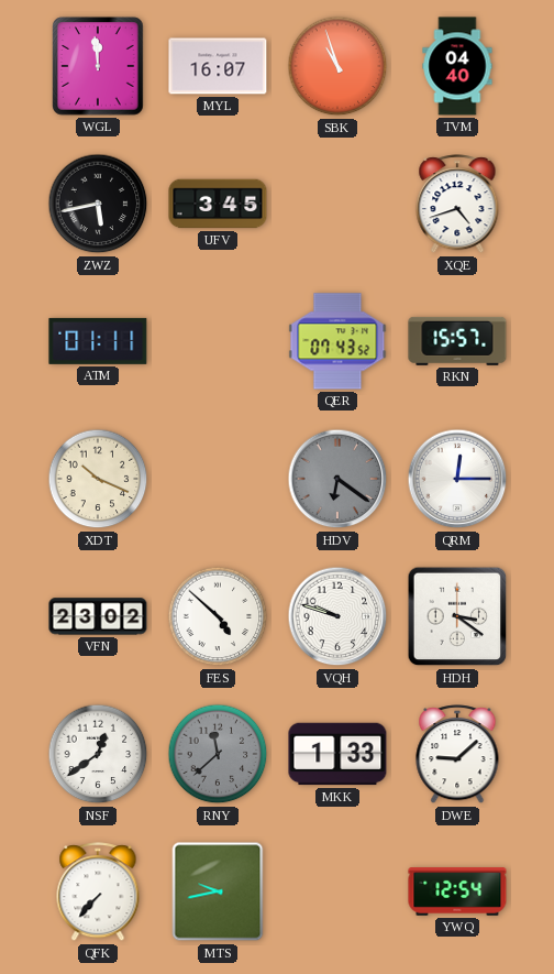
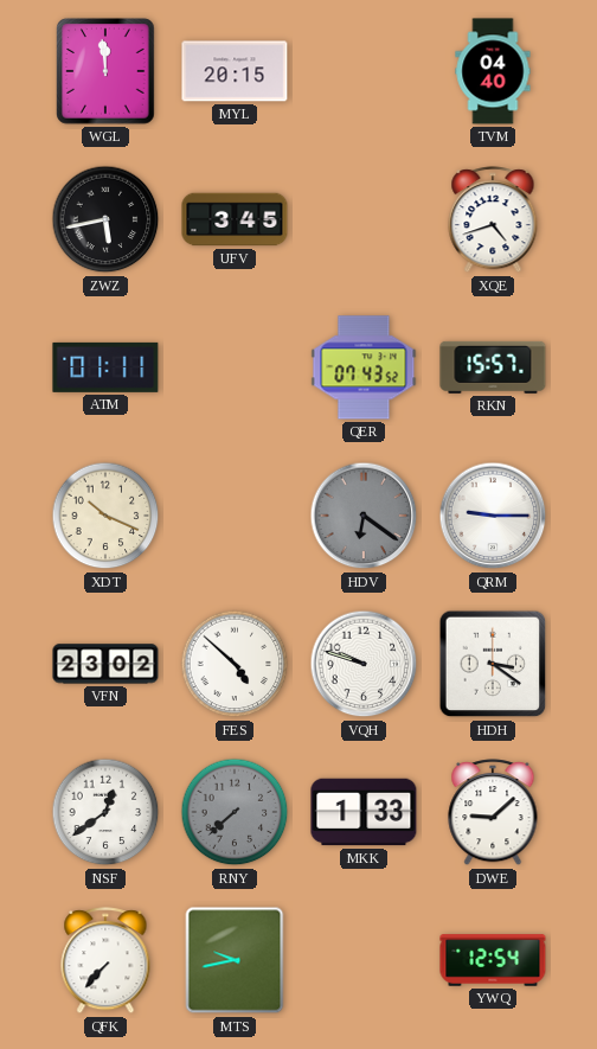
MYL: 16:07 -> 20:15
SBK: 10:57 -> none
QRM: 12:15 -> 9:15
RNY: 11:38 -> 7:38
